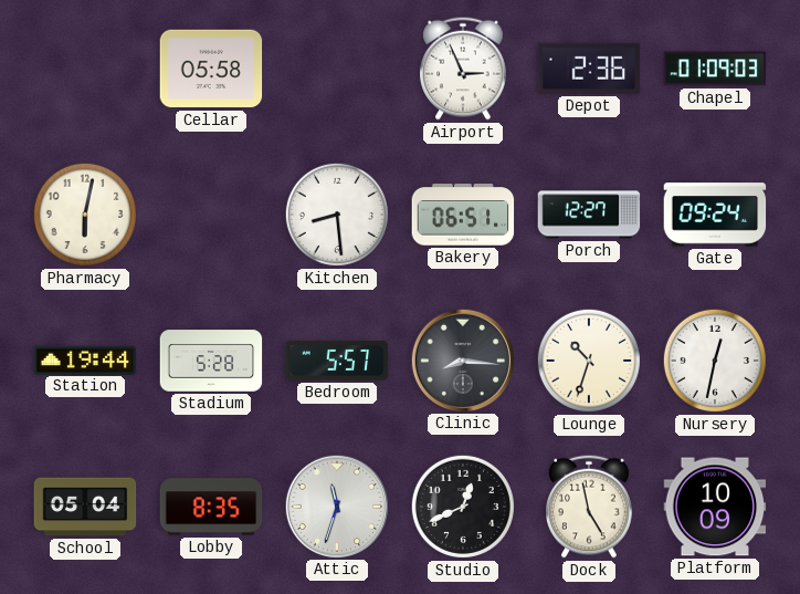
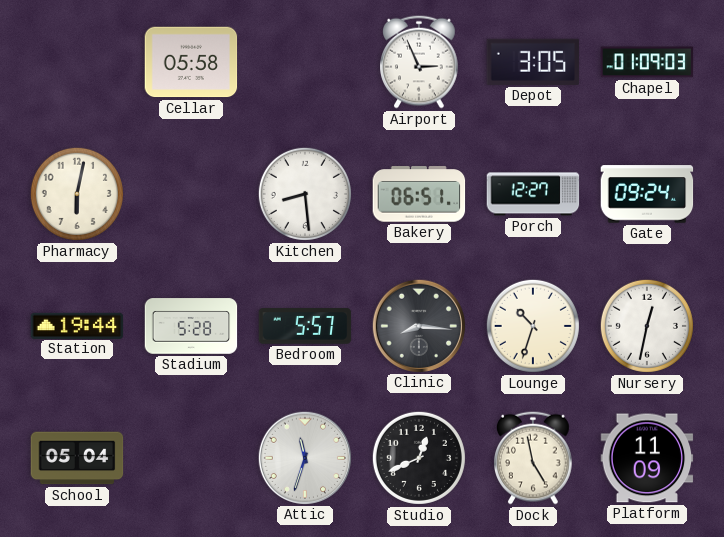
Depot: 2:36 -> 3:05
Lobby: 8:35 -> none
Platform: 10:09 -> 11:09
